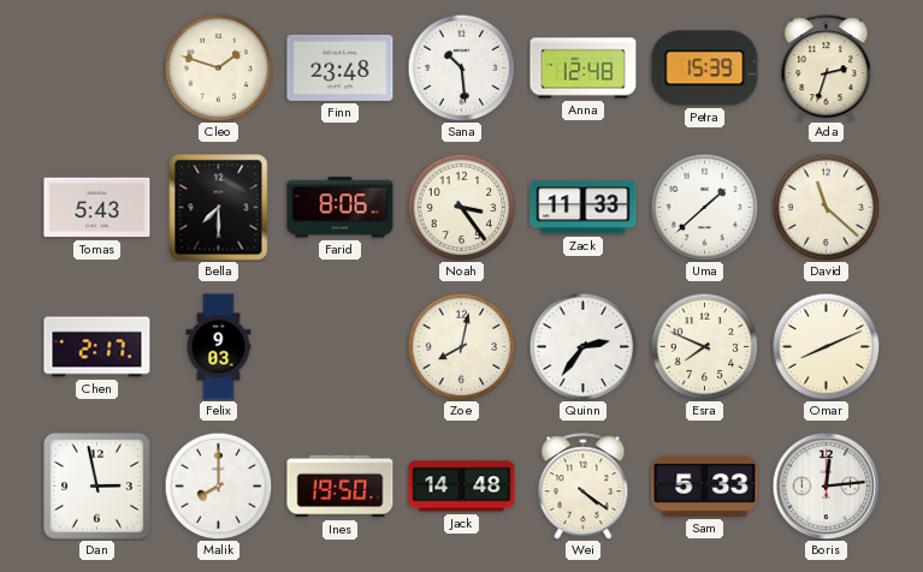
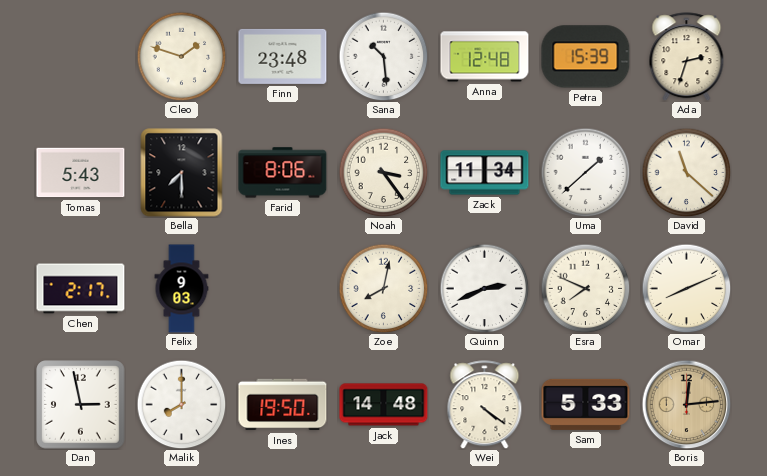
Zack: 11:33 -> 11:34
Quinn: 2:36 -> 2:41
Boris dial: white -> champagne
